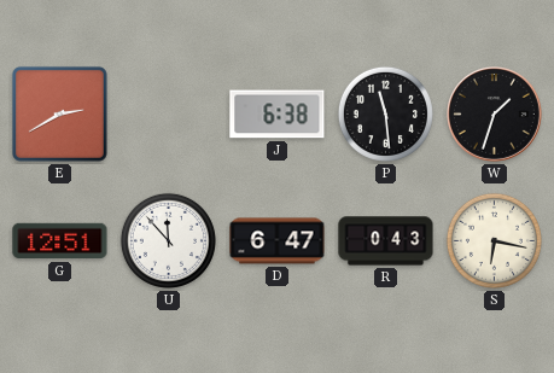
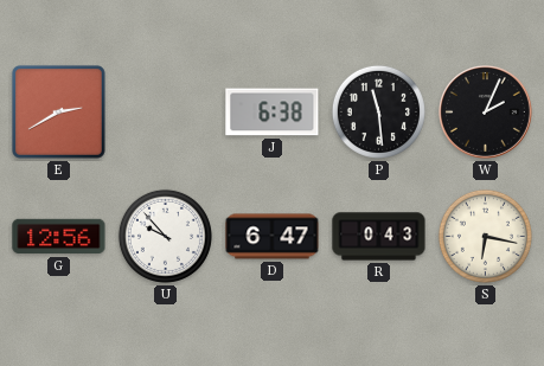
W: 1:33 -> 2:04
G: 12:51 -> 12:56
U: 11:53 -> 9:53
